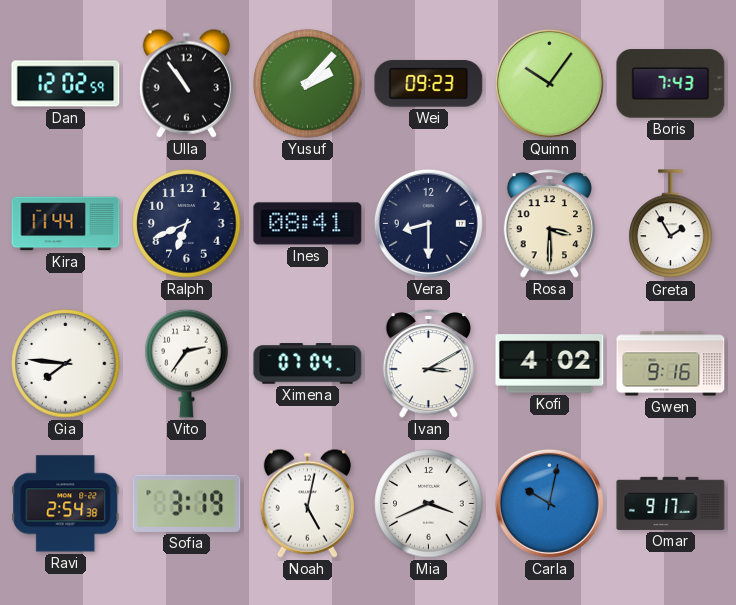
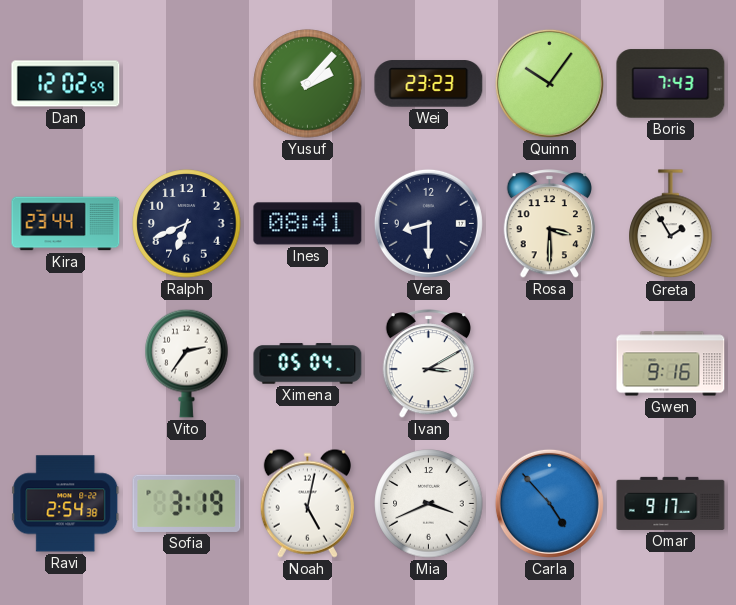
Ulla: 10:54 -> none
Wei: 09:23 -> 23:23
Kira: 11:44 -> 23:44
Gia: 7:46 -> none
Ximena: 07:04 -> 05:04
Kofi: 4:02 -> none
Carla: 10:02 -> 4:53
